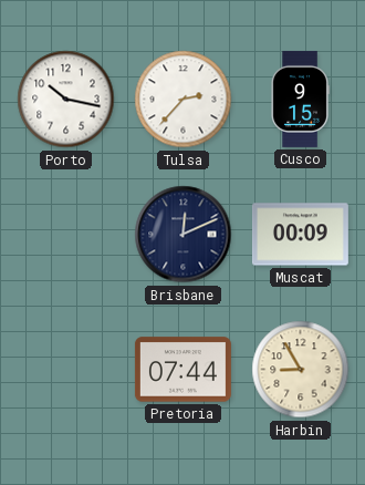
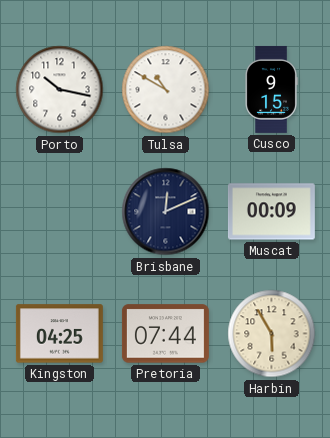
Tulsa: 2:37 -> 10:50
Kingston: none -> 04:25
Harbin: 8:55 -> 5:55
